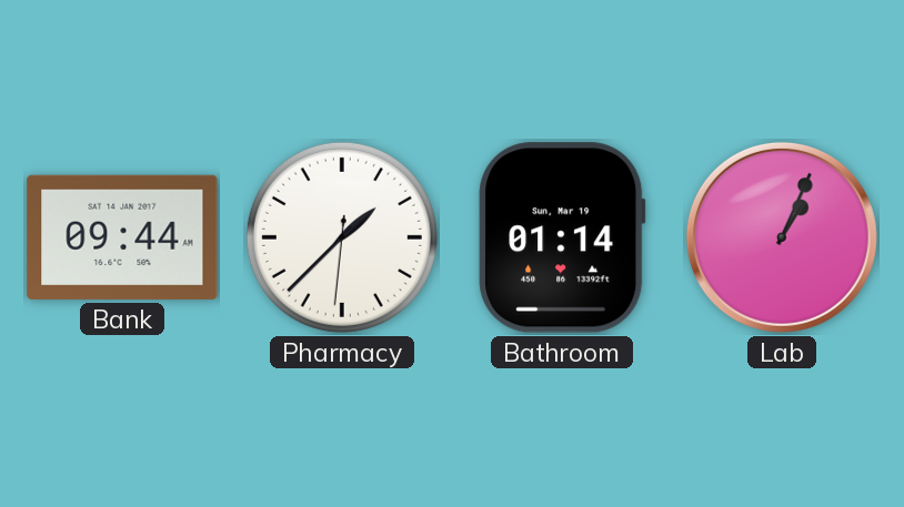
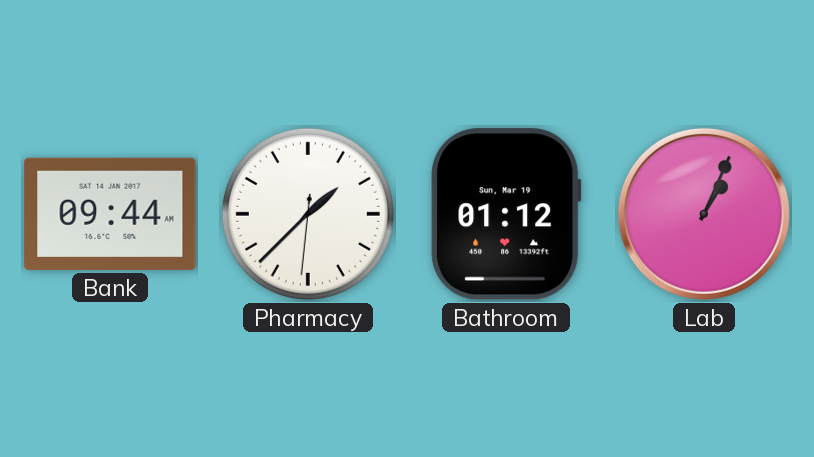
Bathroom: 01:14 -> 01:12
